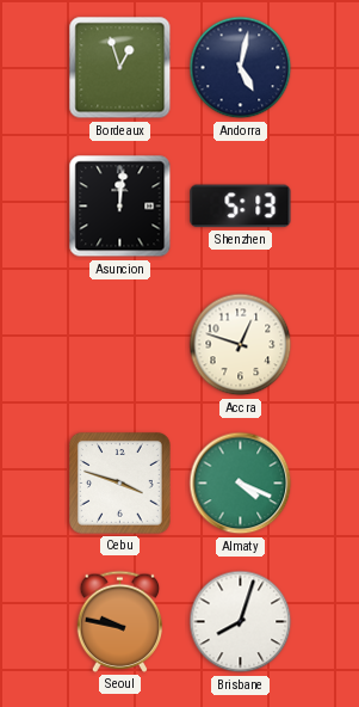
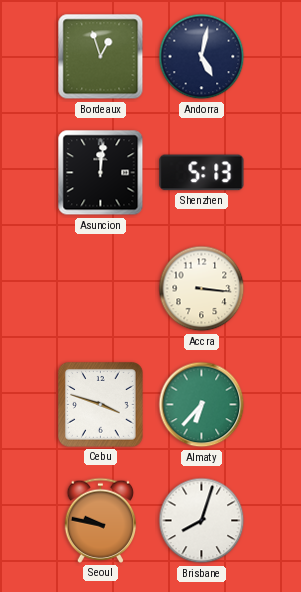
Accra: 12:48 -> 3:16
Almaty: 4:19 -> 6:37
